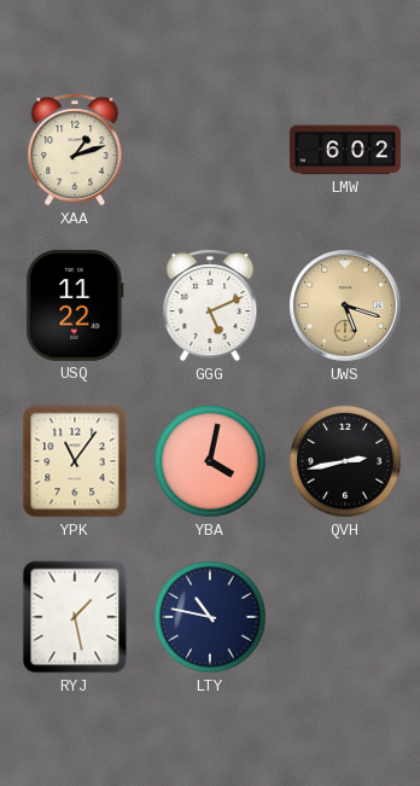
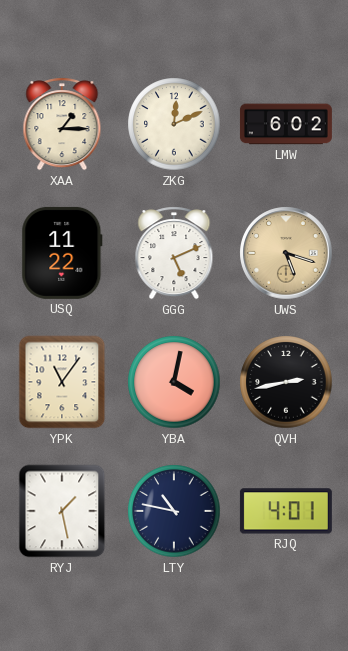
XAA: 1:12 -> 1:15
ZKG: none -> 12:11
RJQ: none -> 4:01
